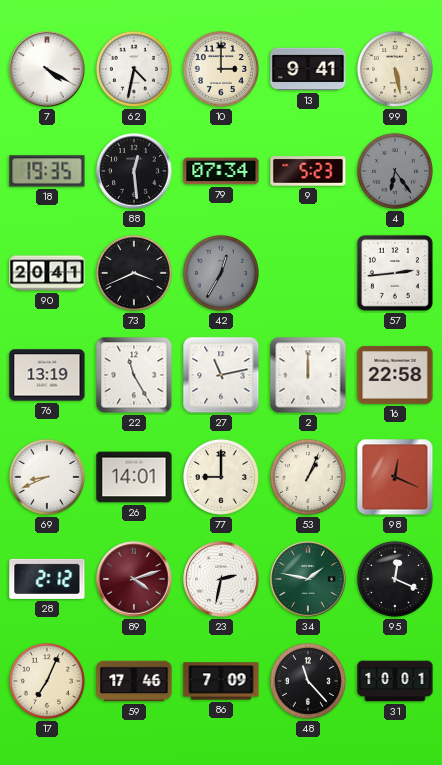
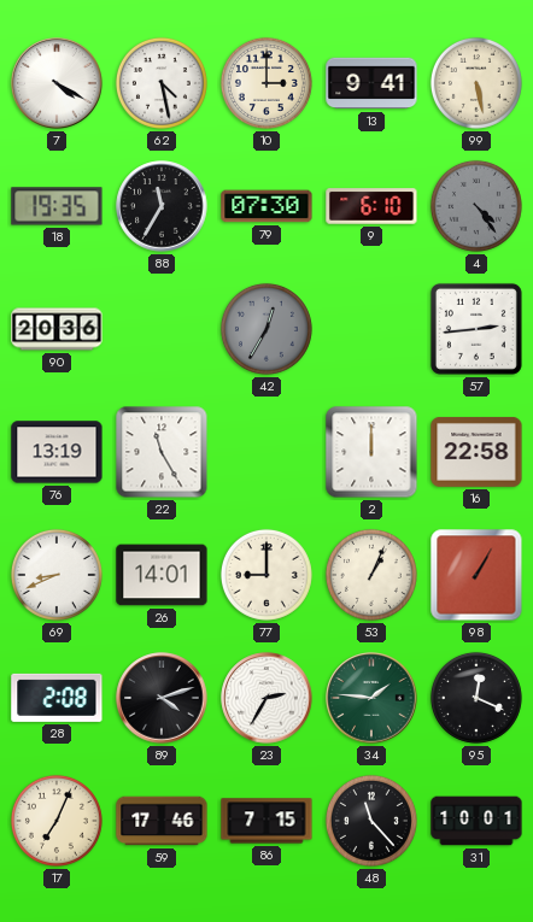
62: 4:32 -> 4:28
88: 12:29 -> 11:35
79: 07:34 -> 07:30
9: 5:23 -> 6:10
4: 6:24 -> 4:24
90: 20:41 -> 20:36
73: 3:41 -> none
27: 11:13 -> none
98: 12:19 -> 1:05
28: 2:12 -> 2:08
89 dial: burgundy -> black
23: 2:32 -> 2:35
34: 1:47 -> 1:46
86: 7:09 -> 7:15
